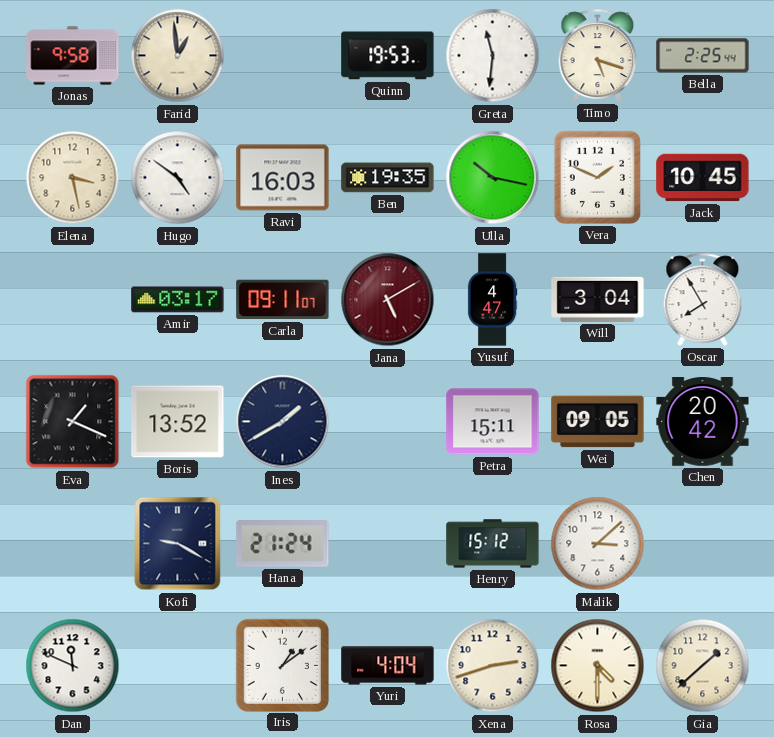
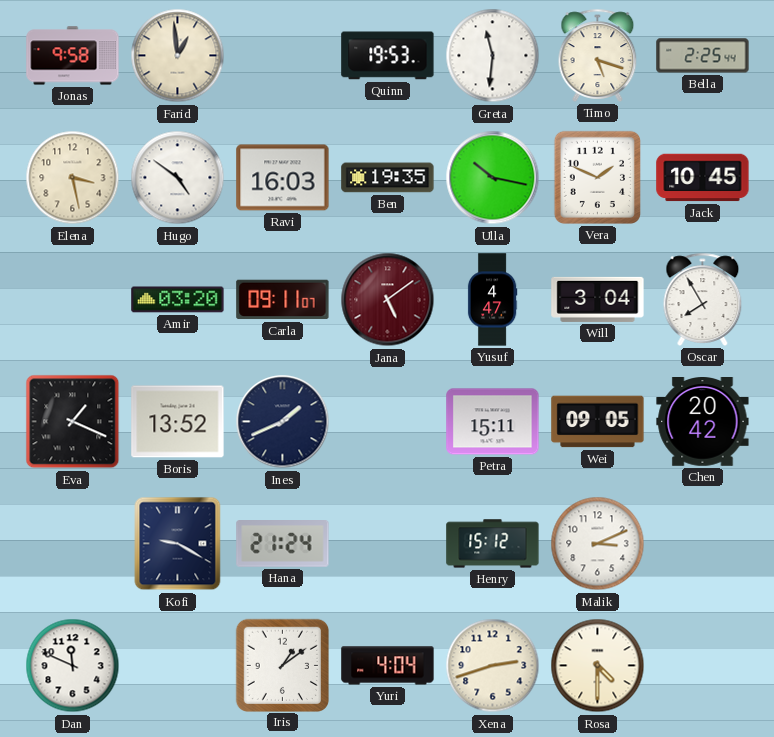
Amir: 03:17 -> 03:20
Jana: 5:10 -> 5:09
Ines: 1:40 -> 1:41
Malik: 3:08 -> 3:11
Gia: 1:38 -> none
